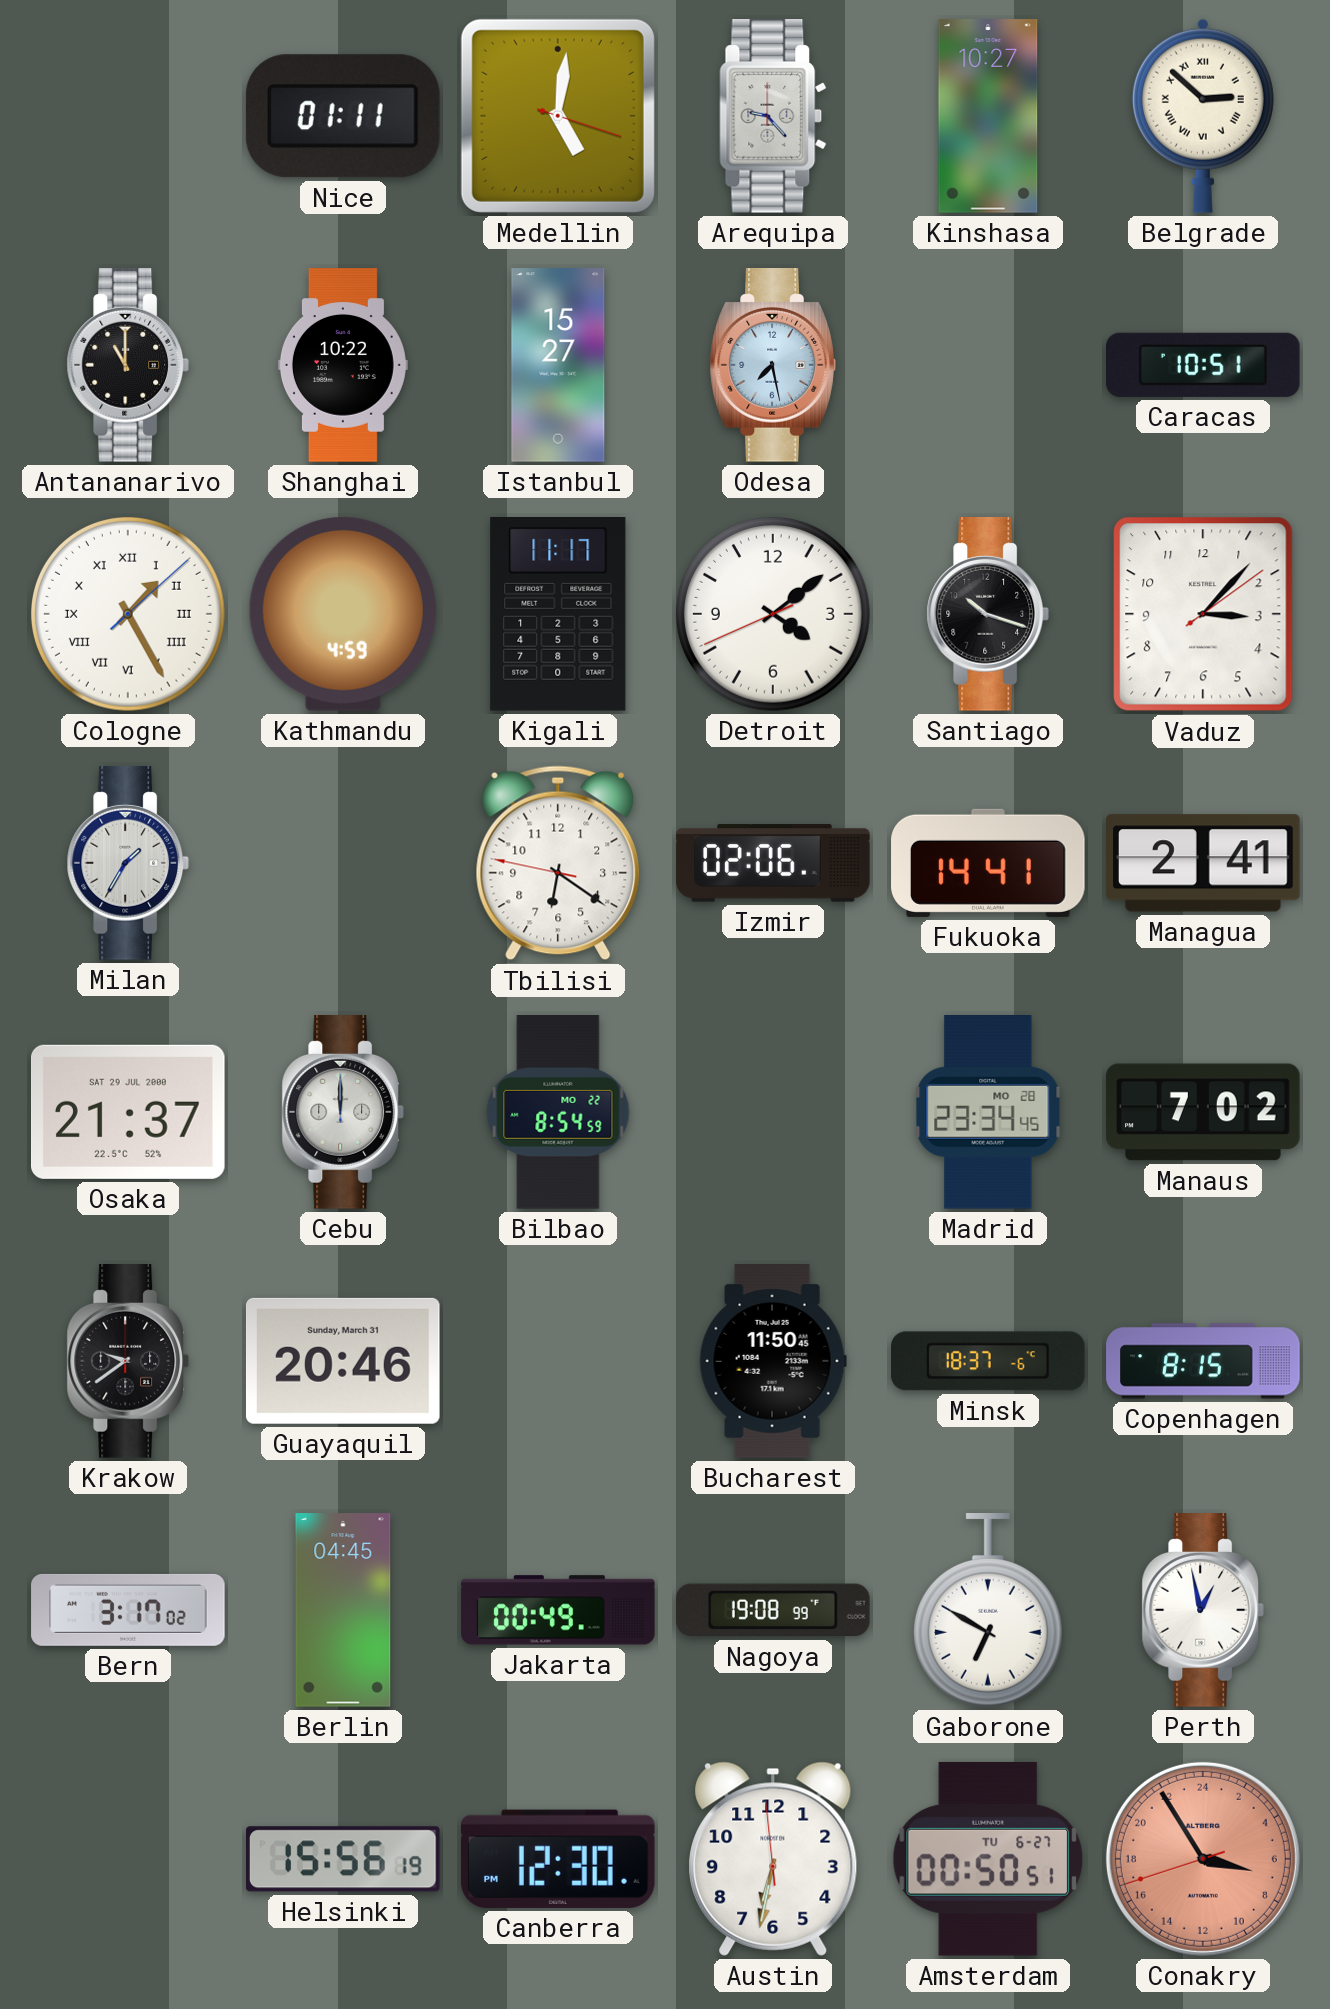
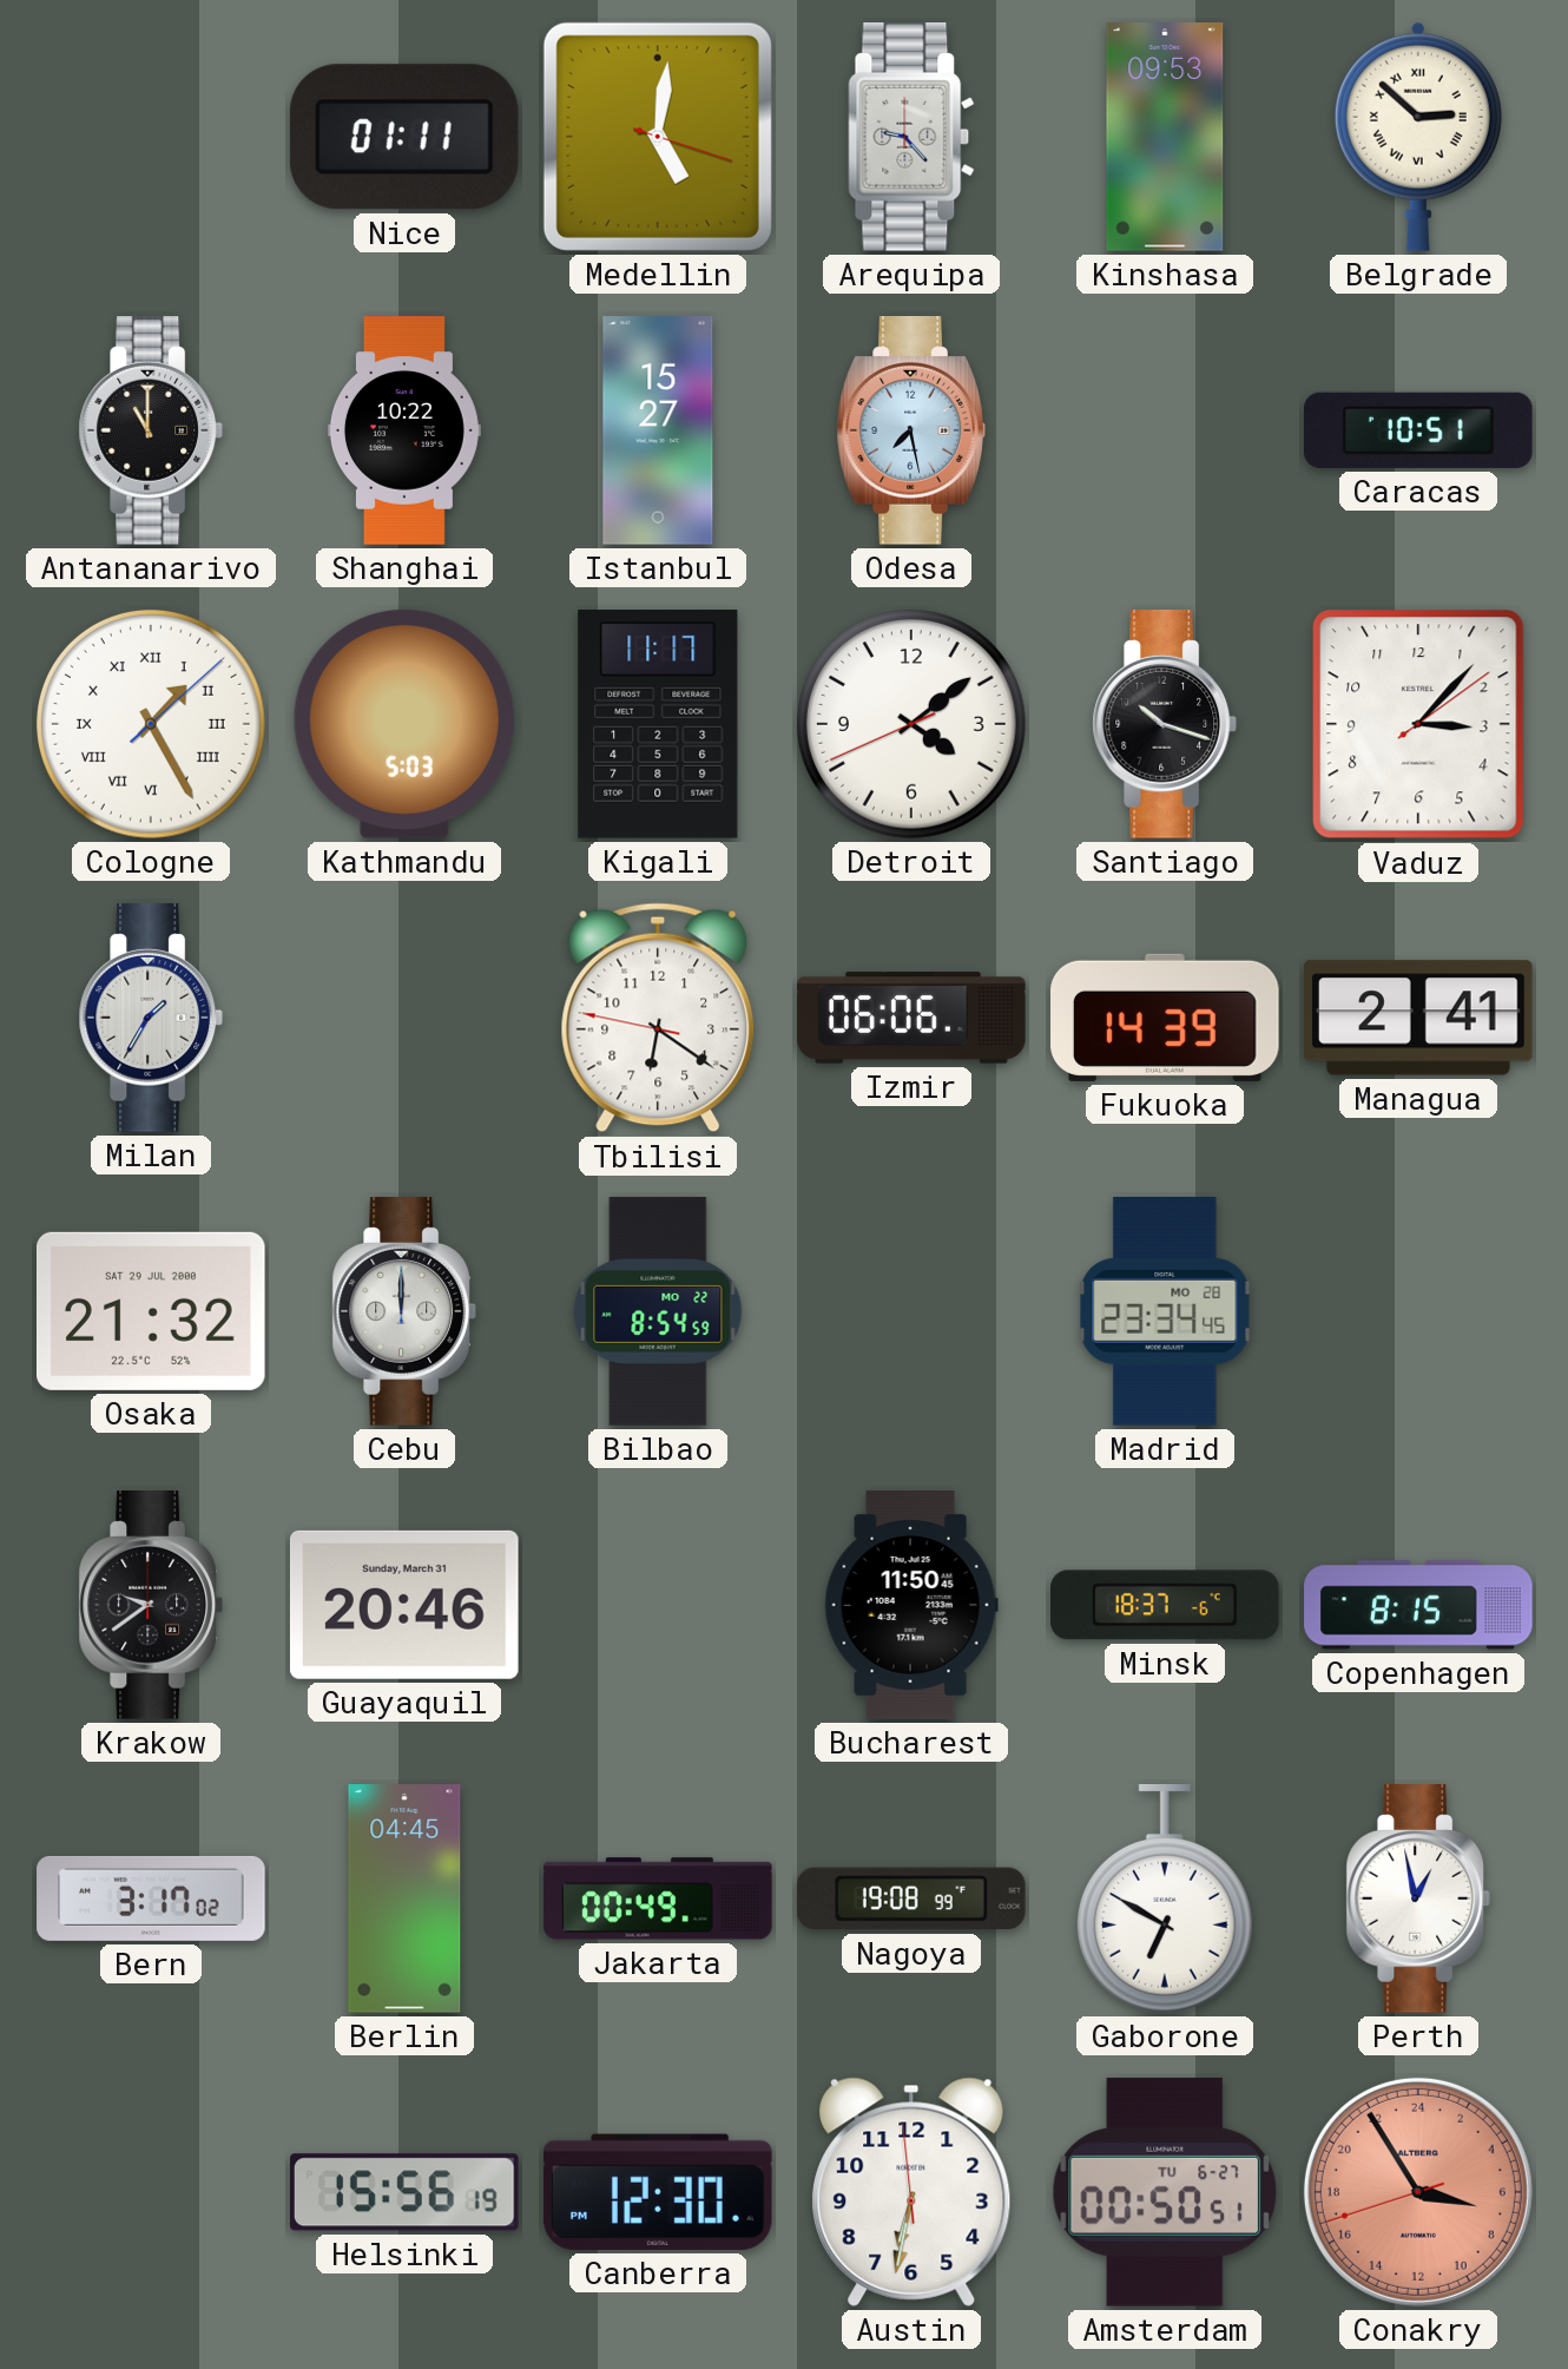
Kinshasa: 10:27 -> 09:53
Kathmandu: 4:59 -> 5:03
Izmir: 02:06 -> 06:06
Fukuoka: 14:41 -> 14:39
Osaka: 21:37 -> 21:32
Manaus: 7:02 -> none
